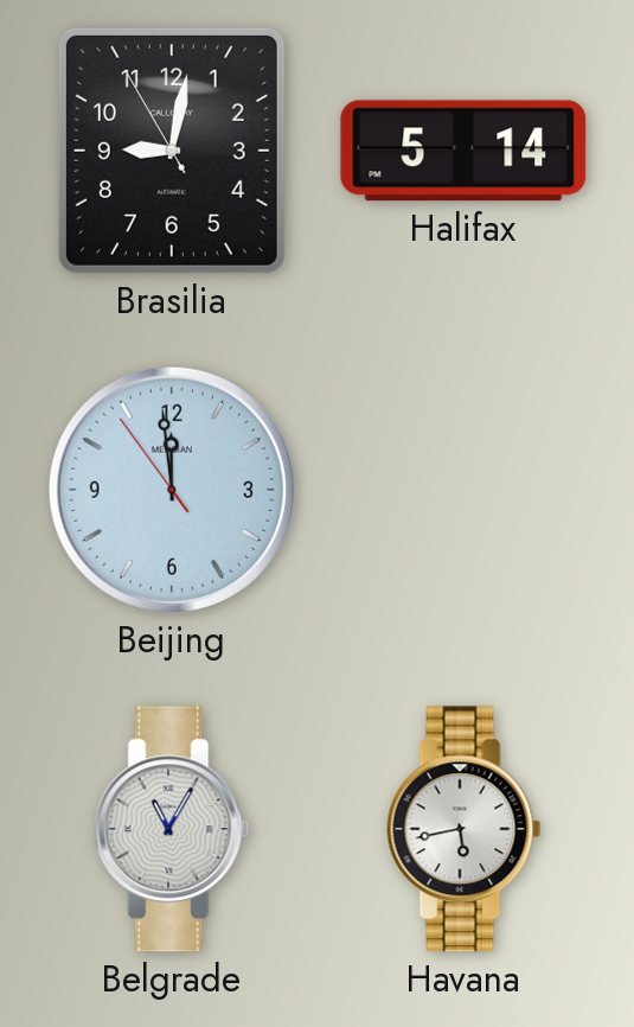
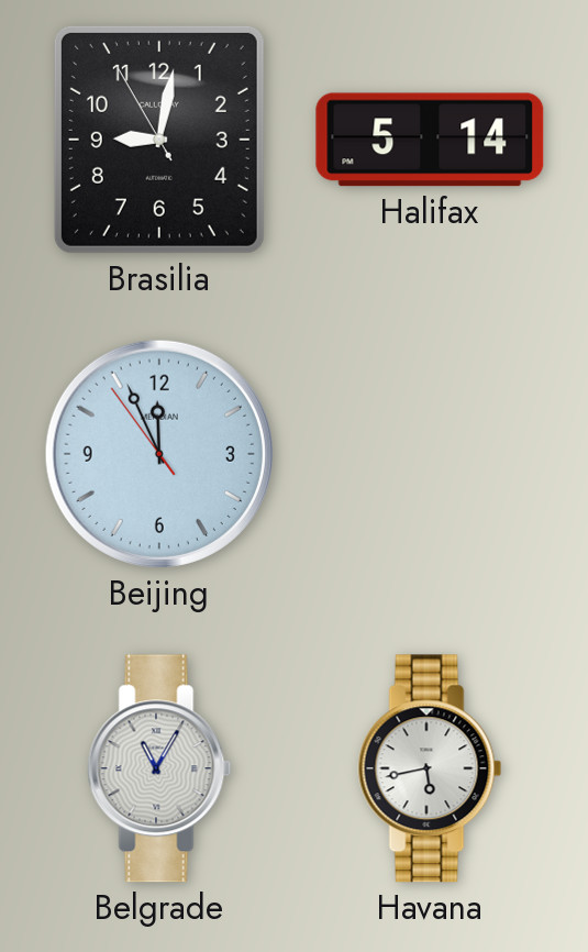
Beijing: 11:58 -> 11:55
